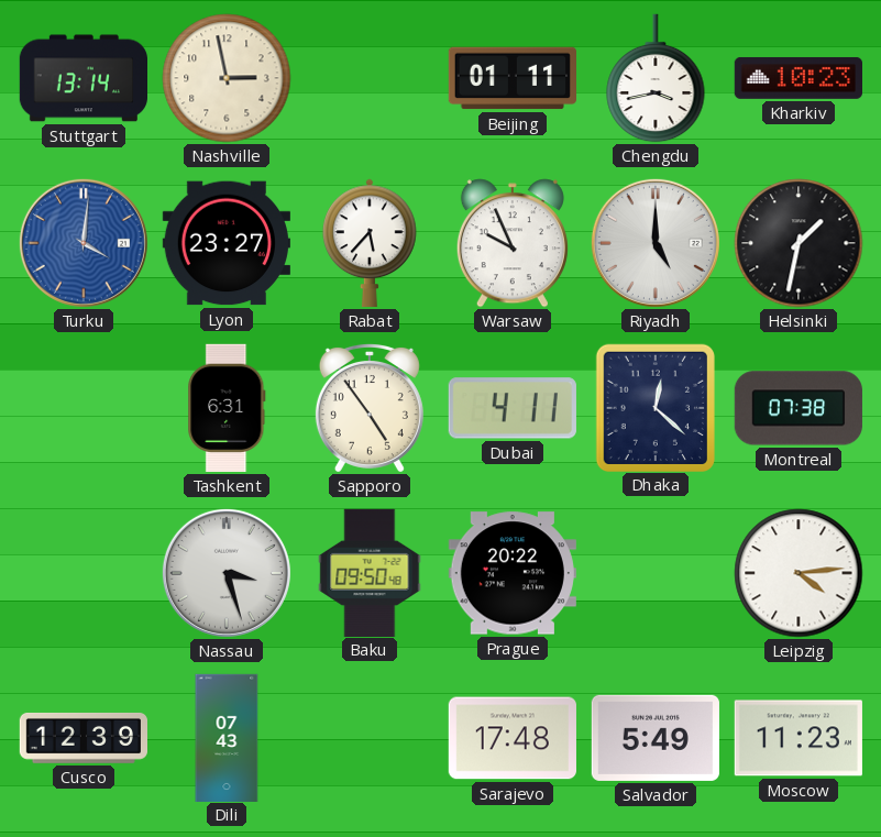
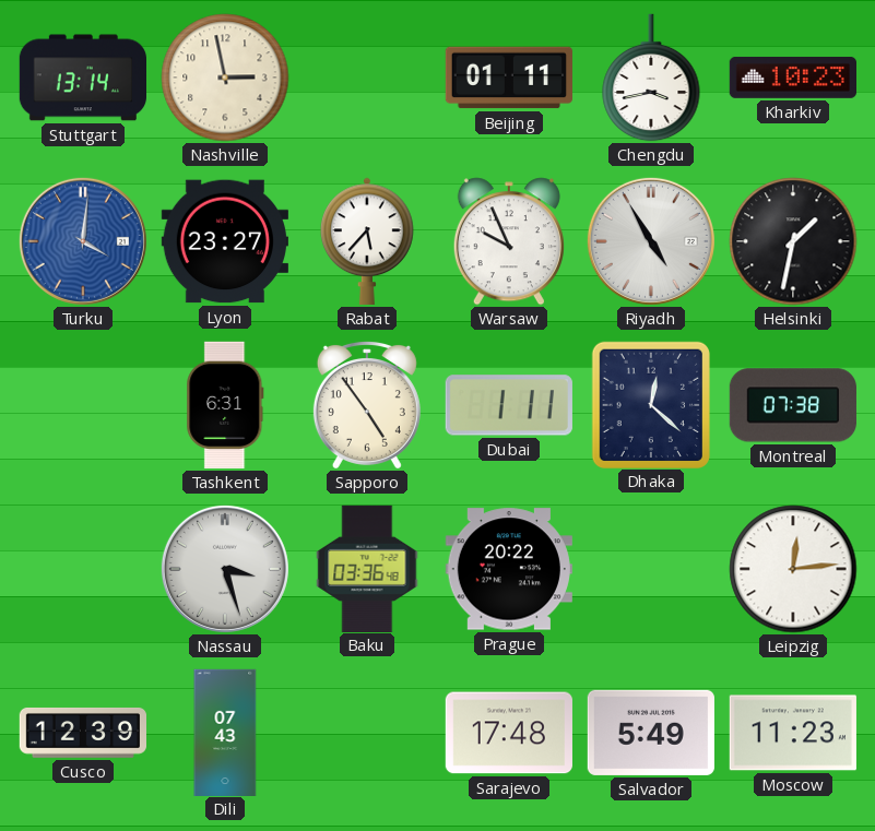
Riyadh: 5:00 -> 4:55
Dubai: 4:11 -> 1:11
Baku: 09:50 -> 03:36
Leipzig: 4:14 -> 12:14
